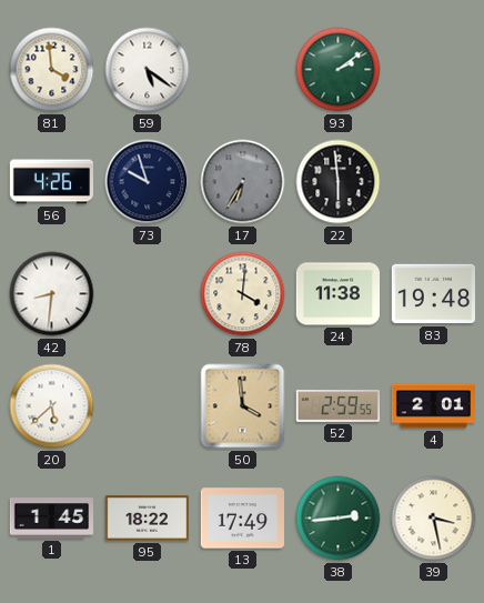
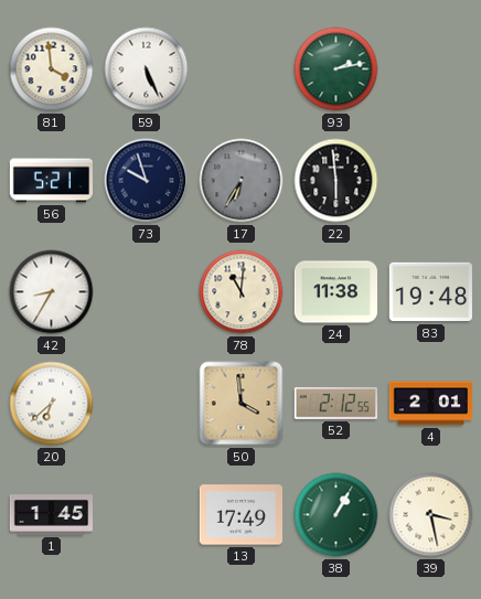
59: 5:21 -> 5:26
93: 2:09 -> 2:13
56: 4:26 -> 5:21
42: 8:31 -> 8:35
78: 4:01 -> 11:01
20: 5:38 -> 6:38
52: 2:59 -> 2:12
95: 18:22 -> none
38: 2:44 -> 1:05
